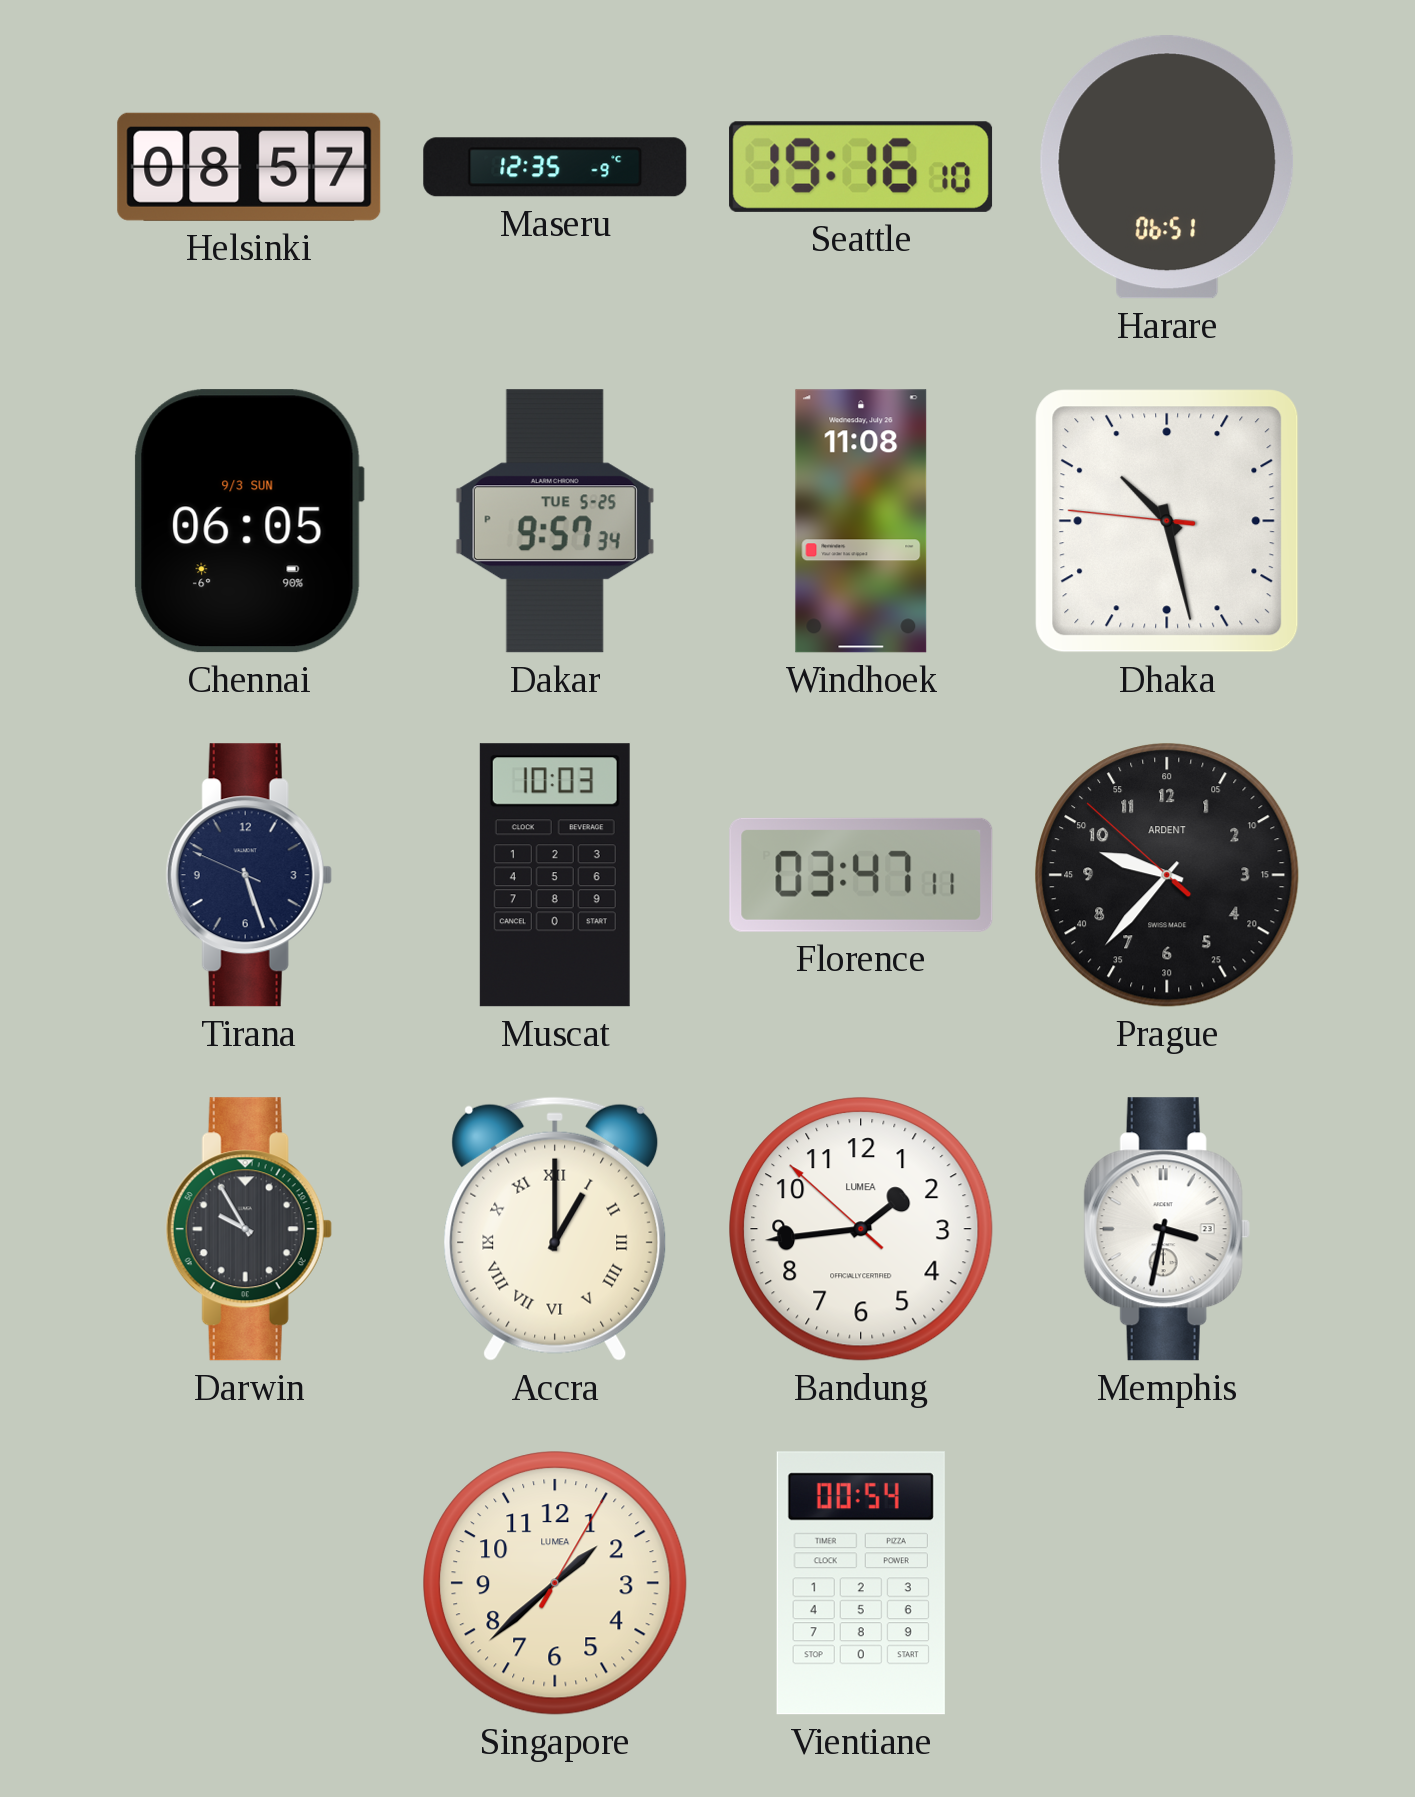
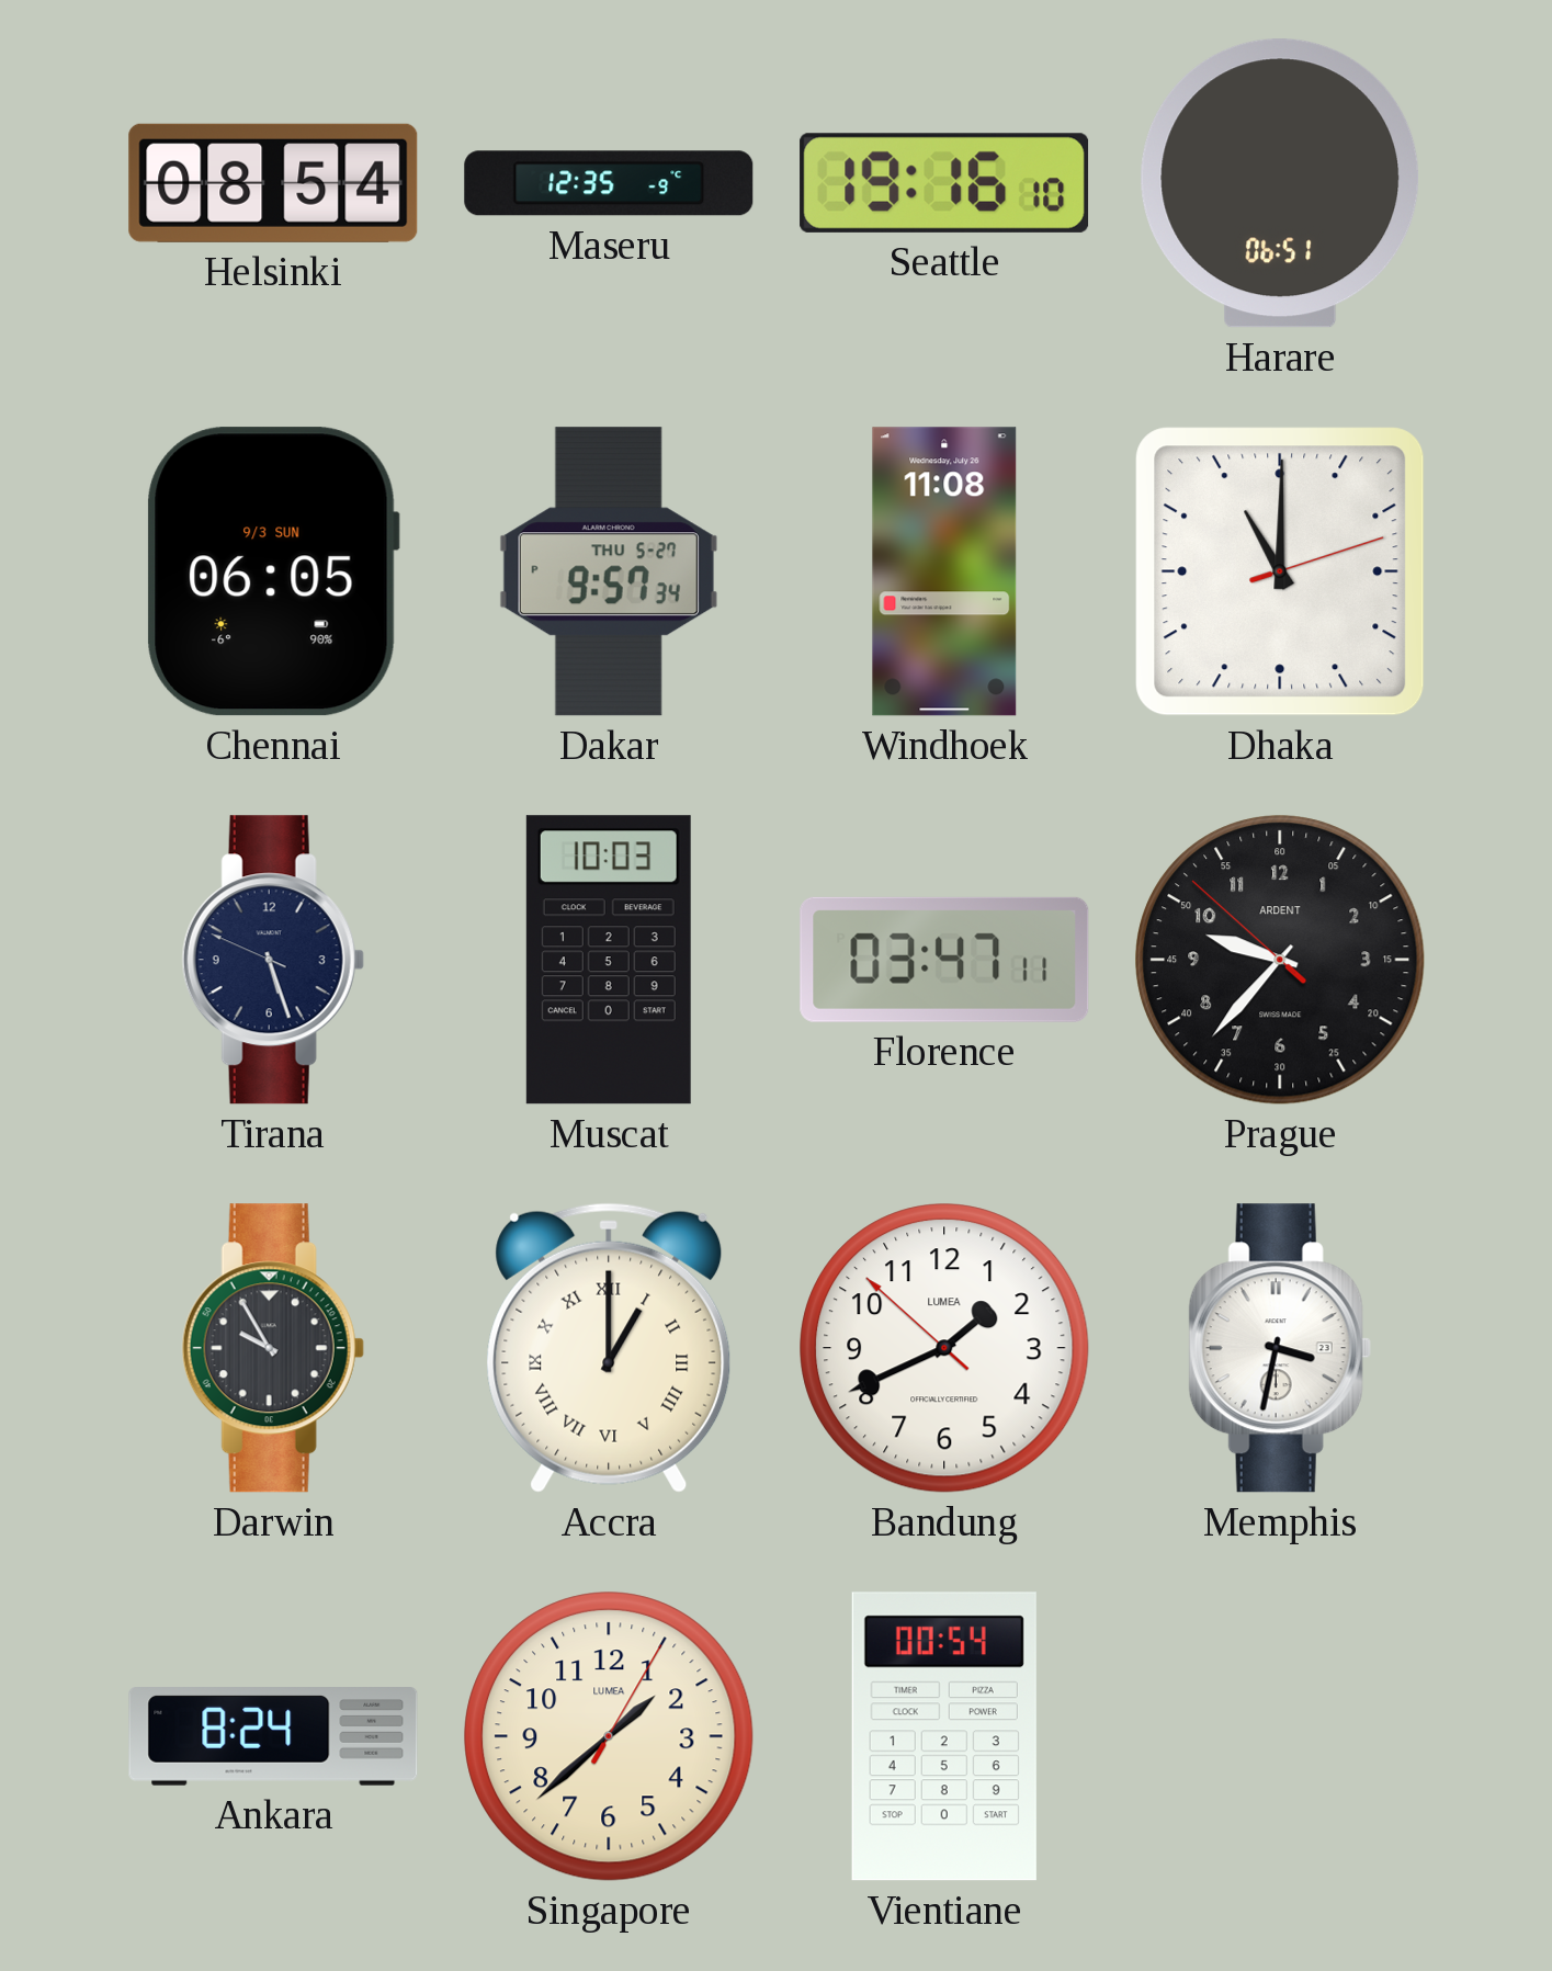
Helsinki: 08:57 -> 08:54
Dakar date: TUE 5-25 -> THU 5-27
Dhaka: 10:27 -> 11:00
Bandung: 1:43 -> 1:40
Ankara: none -> 8:24
